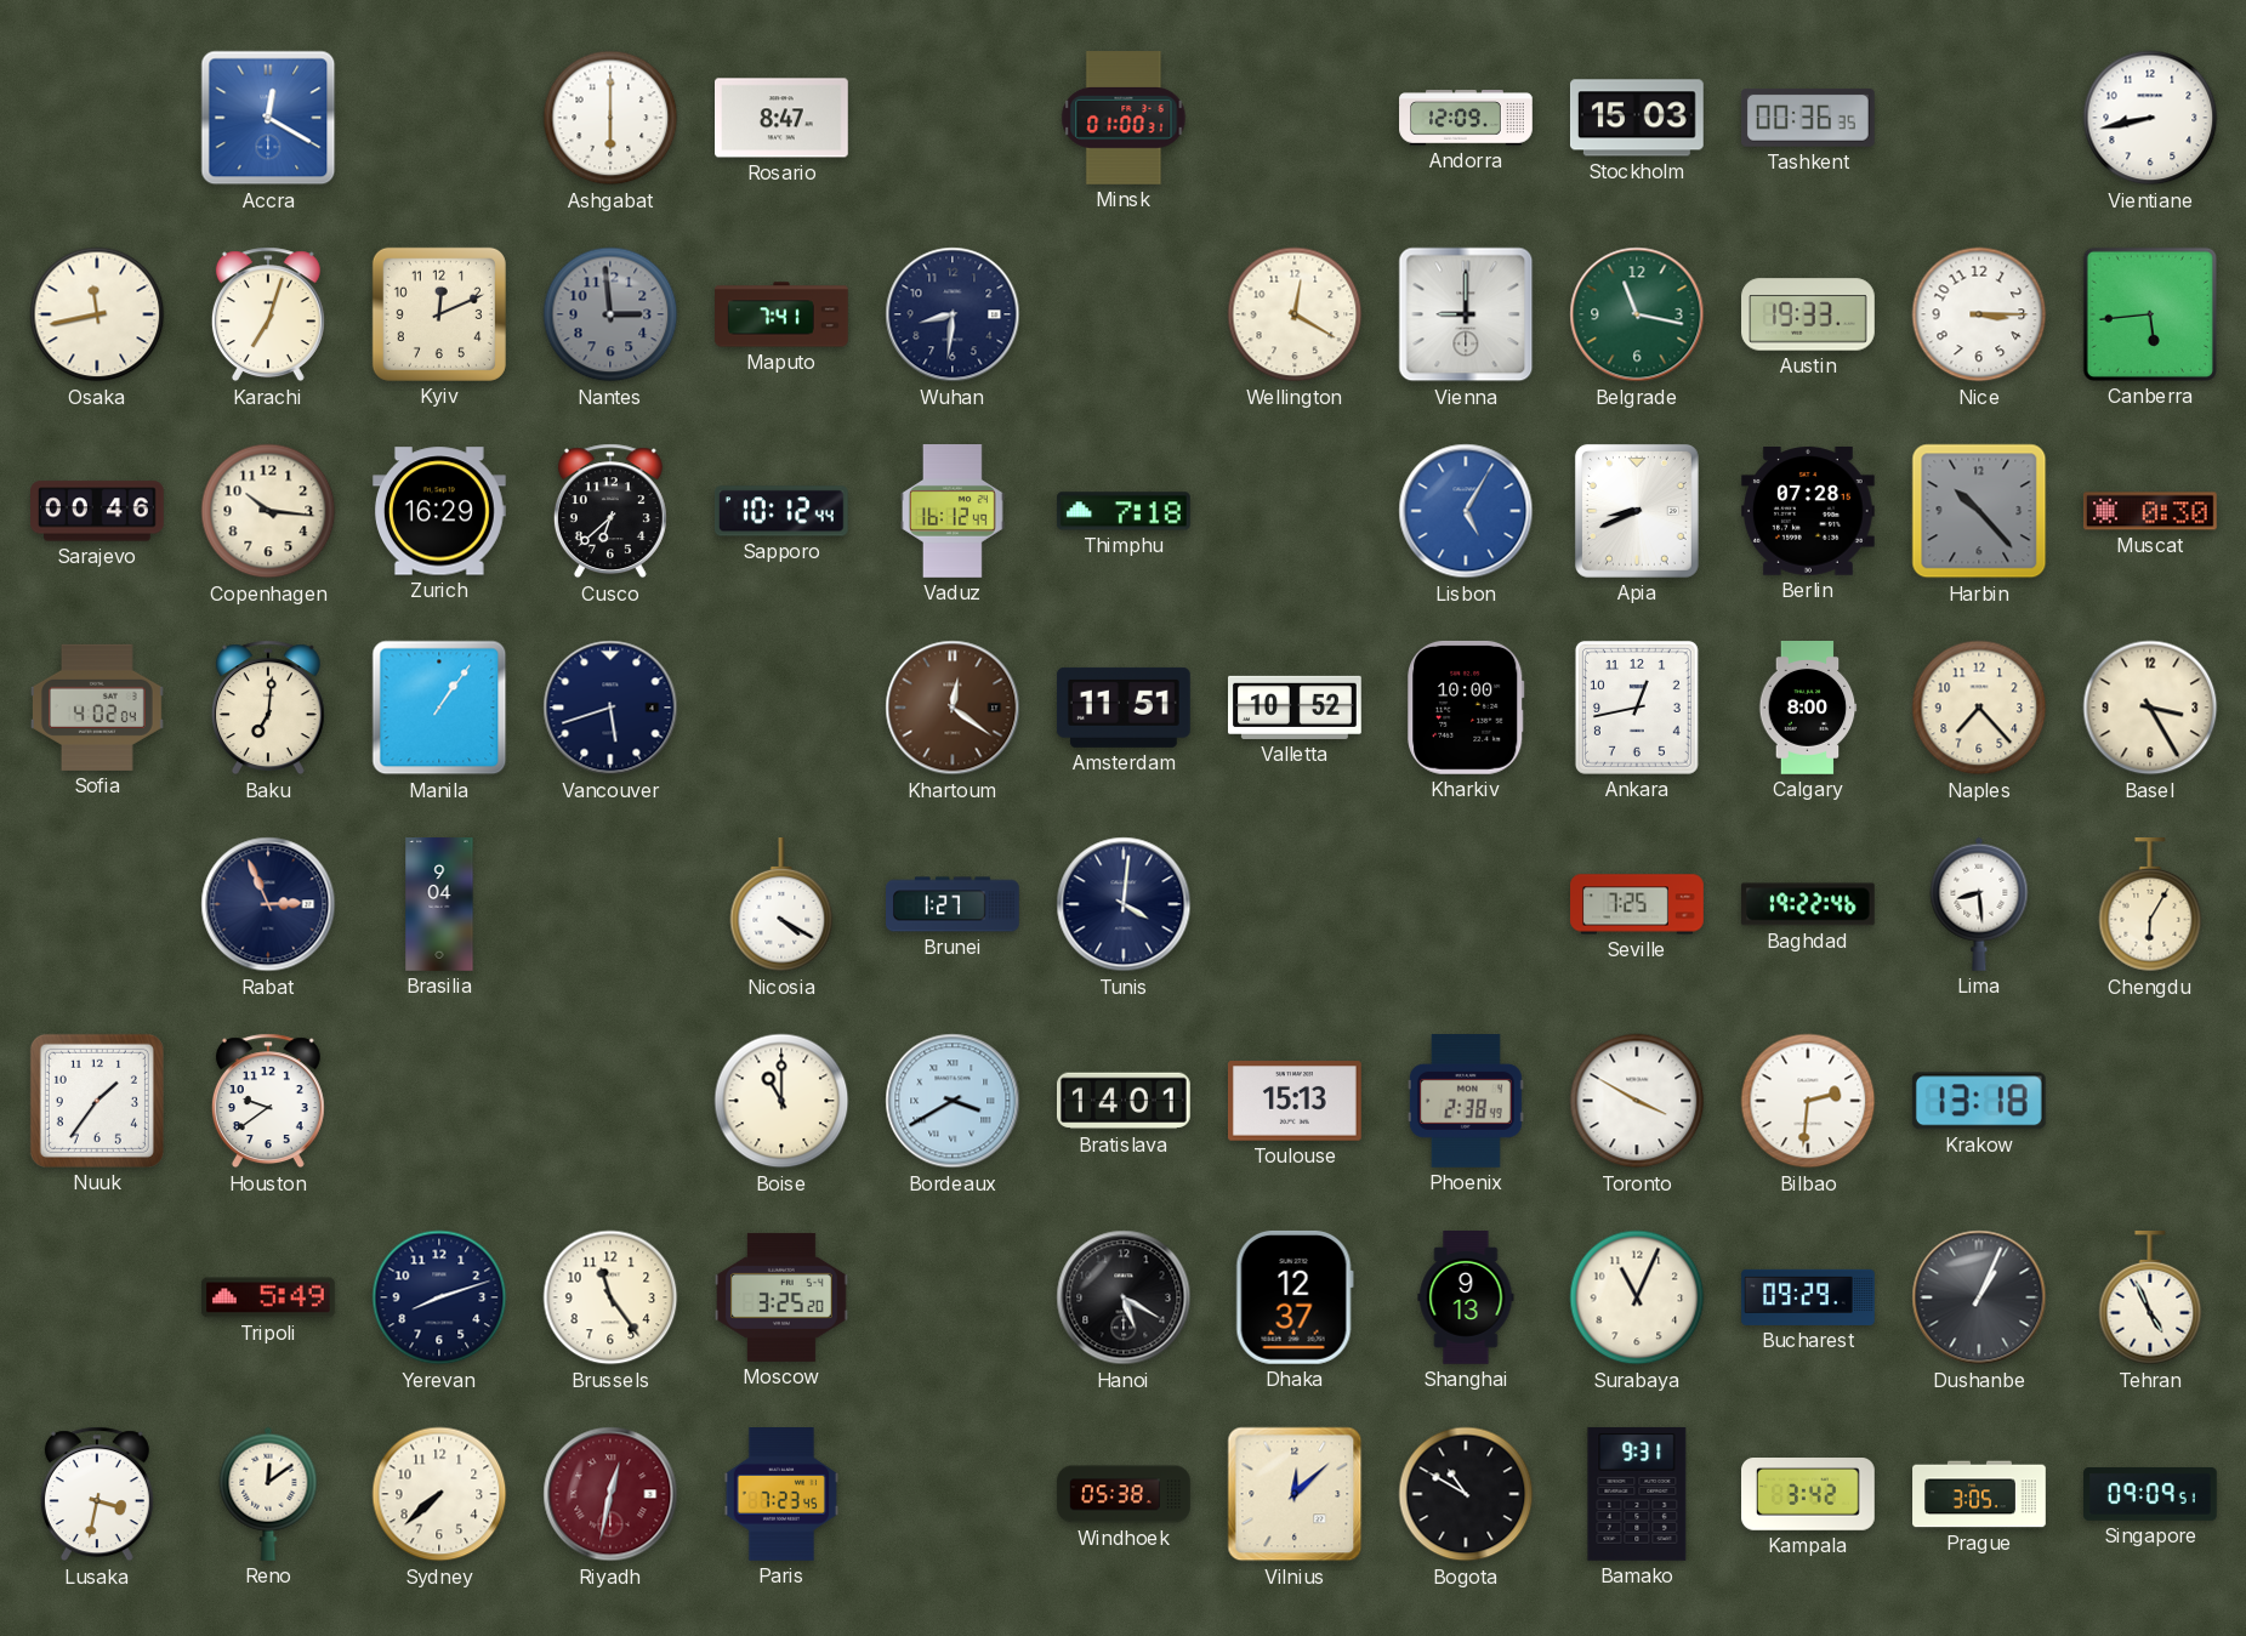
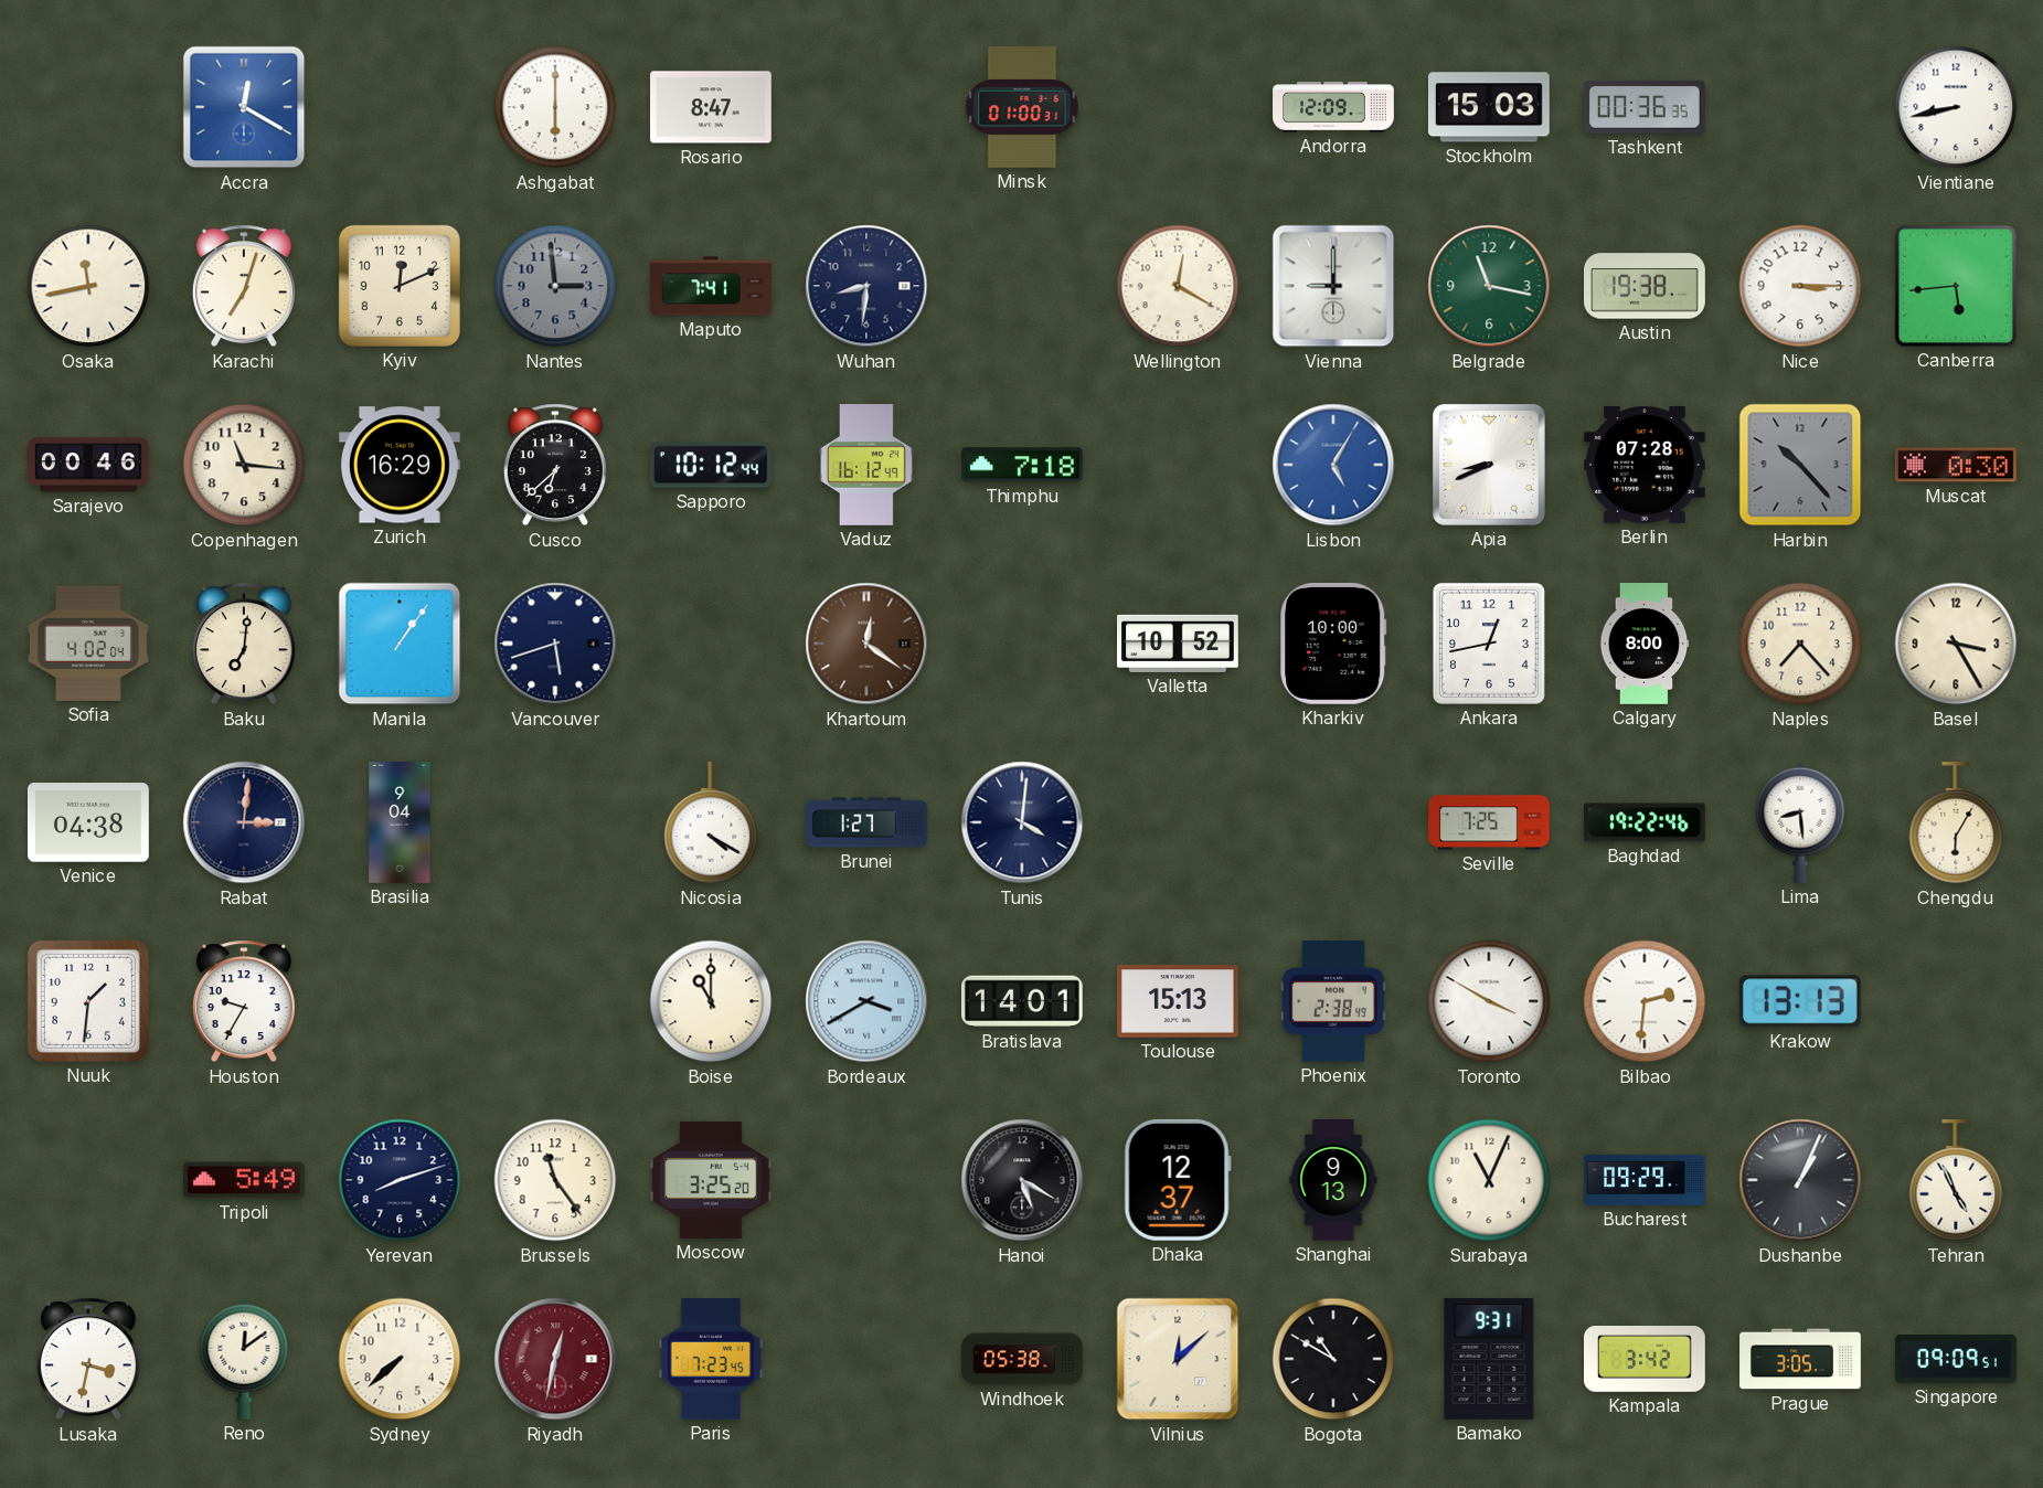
Austin: 19:33 -> 19:38
Copenhagen: 10:16 -> 11:16
Amsterdam: 11:51 -> none
Venice: none -> 04:38
Rabat: 2:56 -> 3:01
Nuuk: 1:36 -> 1:31
Houston: 9:39 -> 9:35
Krakow: 13:18 -> 13:13
